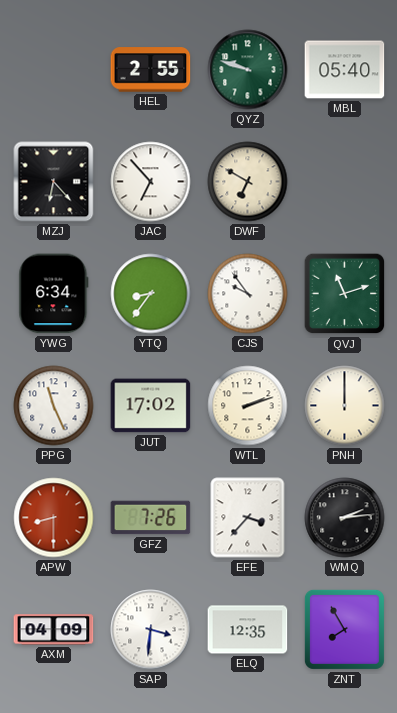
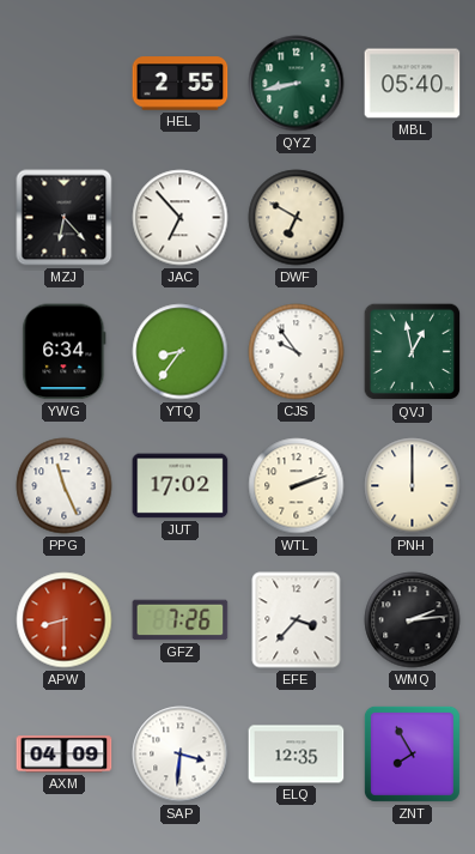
QYZ: 9:48 -> 8:43
QVJ: 11:12 -> 12:58
